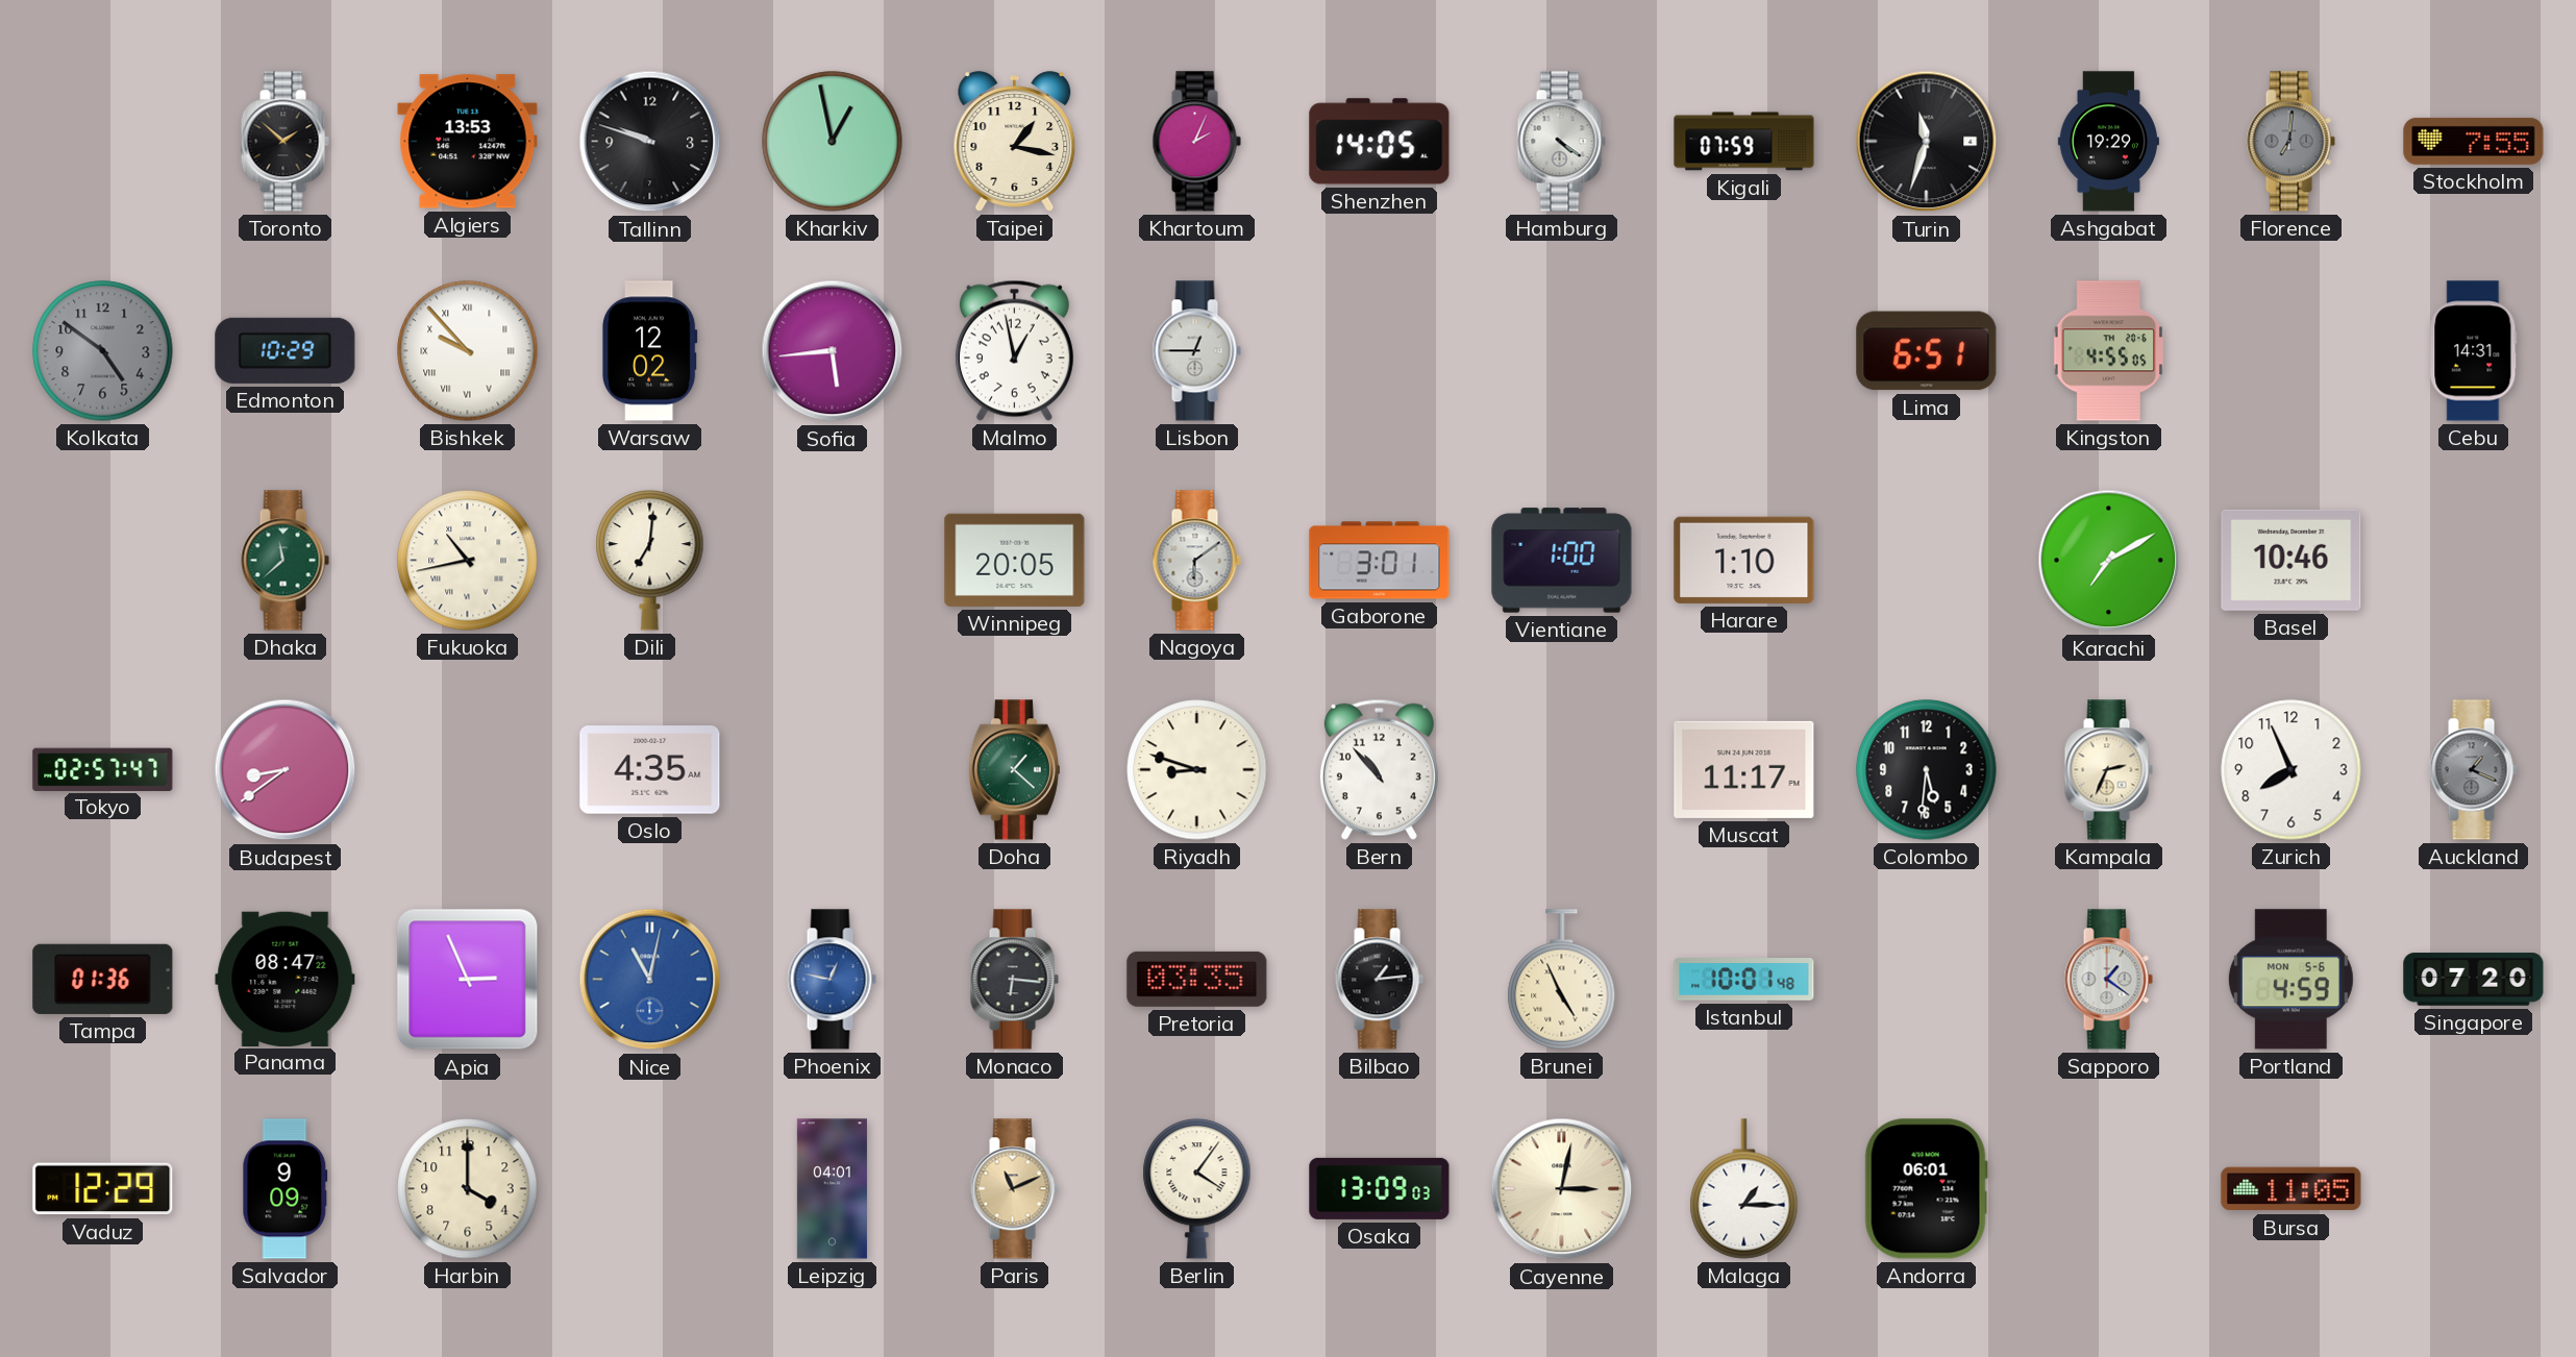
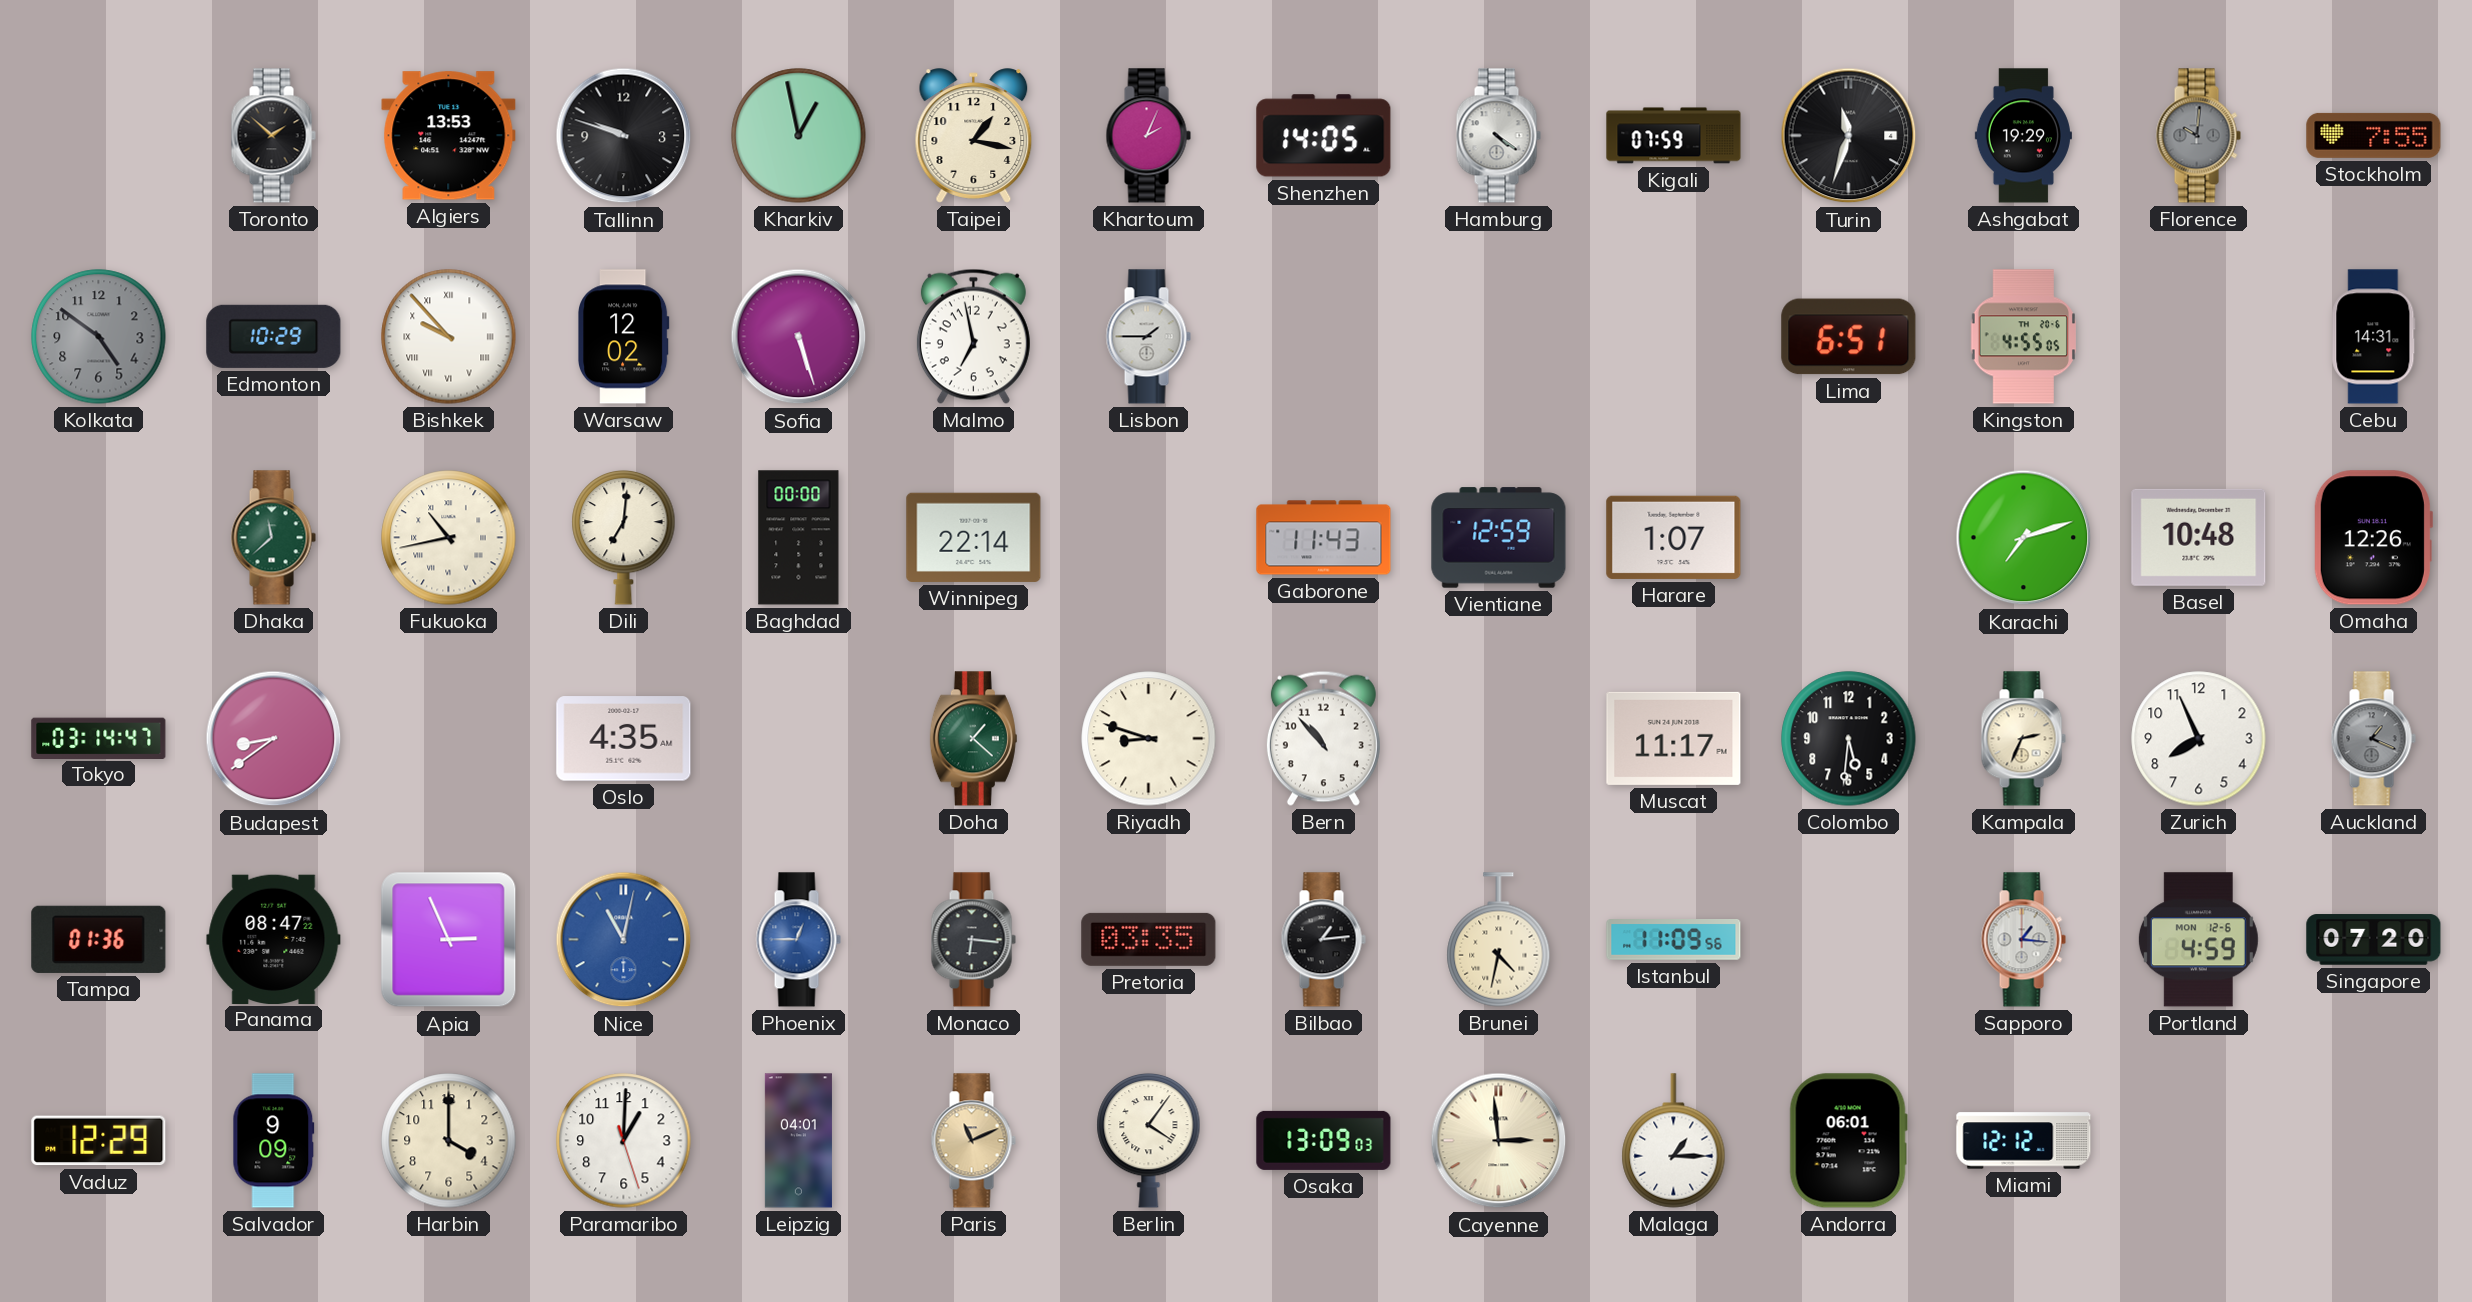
Florence: 7:01 -> 10:01
Sofia: 5:44 -> 5:27
Malmo: 12:58 -> 6:58
Lisbon: 12:45 -> 1:45
Baghdad: none -> 00:00
Winnipeg: 20:05 -> 22:14
Nagoya: 6:09 -> none
Gaborone: 3:01 -> 11:43
Vientiane: 1:00 -> 12:59
Harare: 1:10 -> 1:07
Karachi: 7:10 -> 7:12
Basel: 10:46 -> 10:48
Omaha: none -> 12:26
Tokyo: 02:57 -> 03:14
Phoenix: 12:47 -> 12:45
Brunei: 4:56 -> 4:32
Istanbul: 10:01 -> 11:09
Sapporo: 1:21 -> 1:16
Portland date: MON 5-6 -> MON 12-6
Paramaribo: none -> 1:00
Cayenne: 3:02 -> 2:59
Miami: none -> 12:12
Bursa: 11:05 -> none
